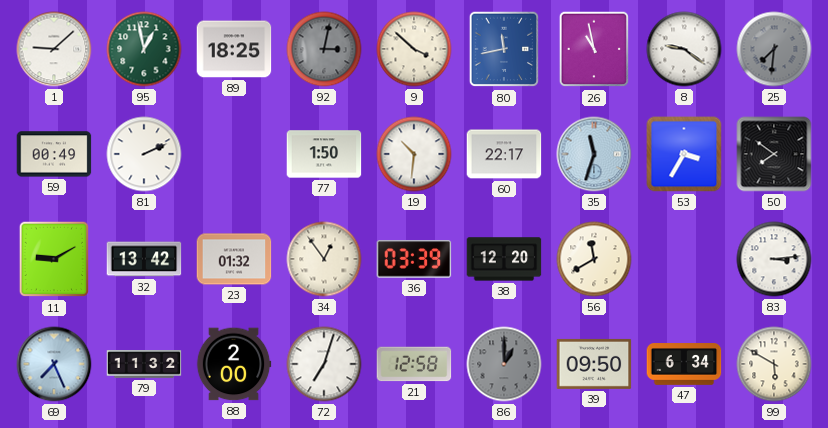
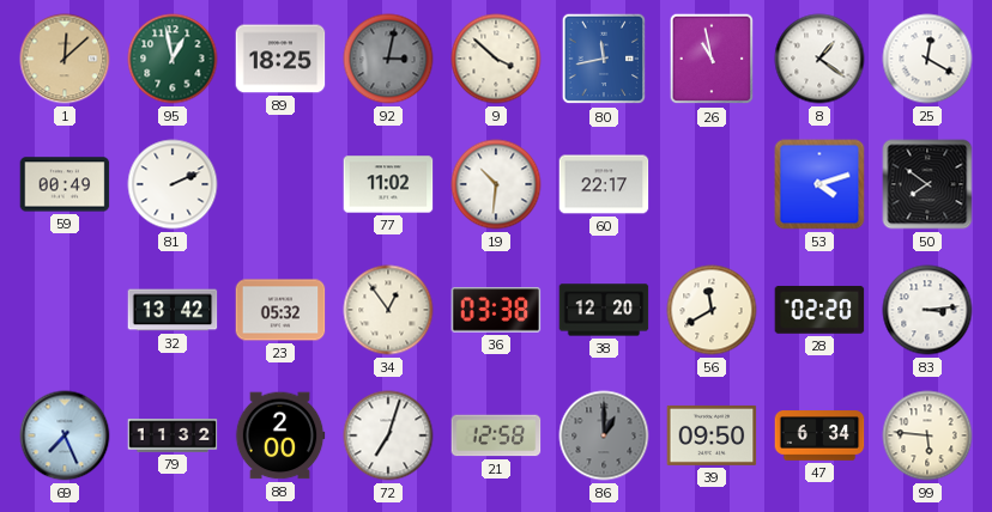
1: 9:08 -> 12:08
1 dial: white -> champagne
8: 9:21 -> 1:21
25: 7:31 -> 12:20
25 dial: grey -> white
77: 1:50 -> 11:02
35: 11:33 -> none
53: 3:35 -> 4:12
11: 9:10 -> none
23: 01:32 -> 05:32
36: 03:39 -> 03:38
28: none -> 02:20
99: 5:50 -> 5:46
